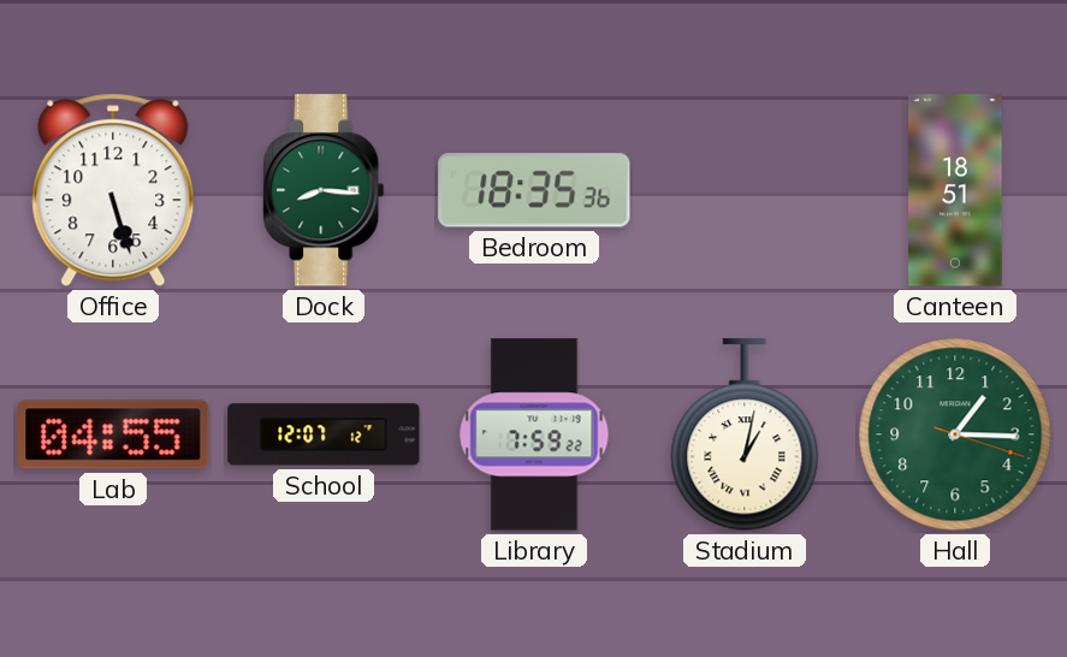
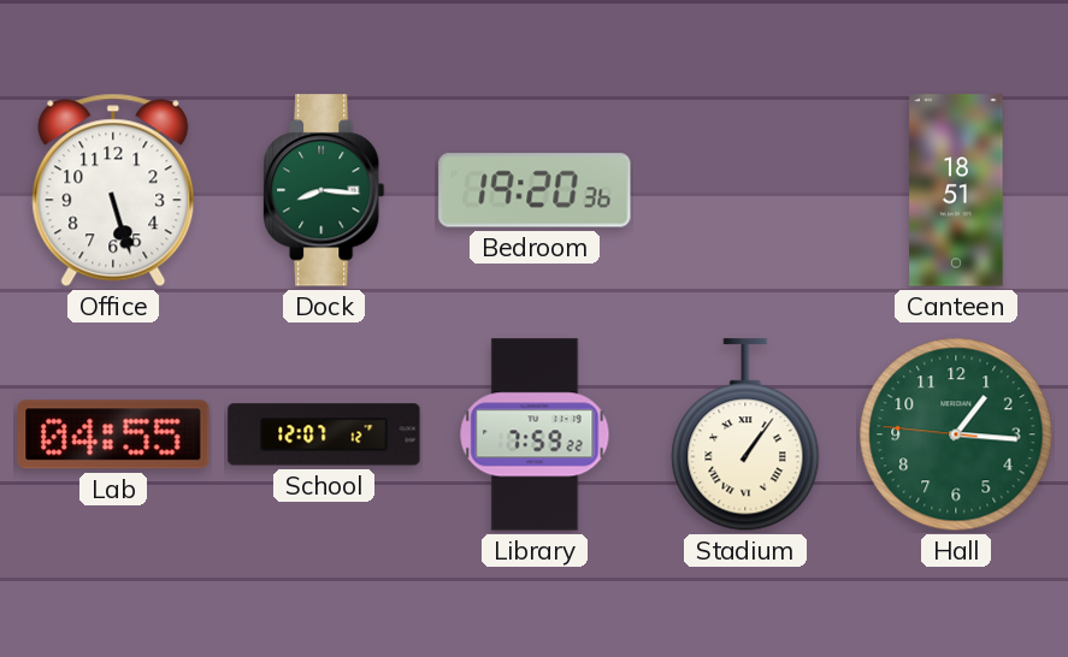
Bedroom: 18:35 -> 19:20
Stadium: 1:02 -> 1:06
Hall: 1:15:18 -> 1:15:46
